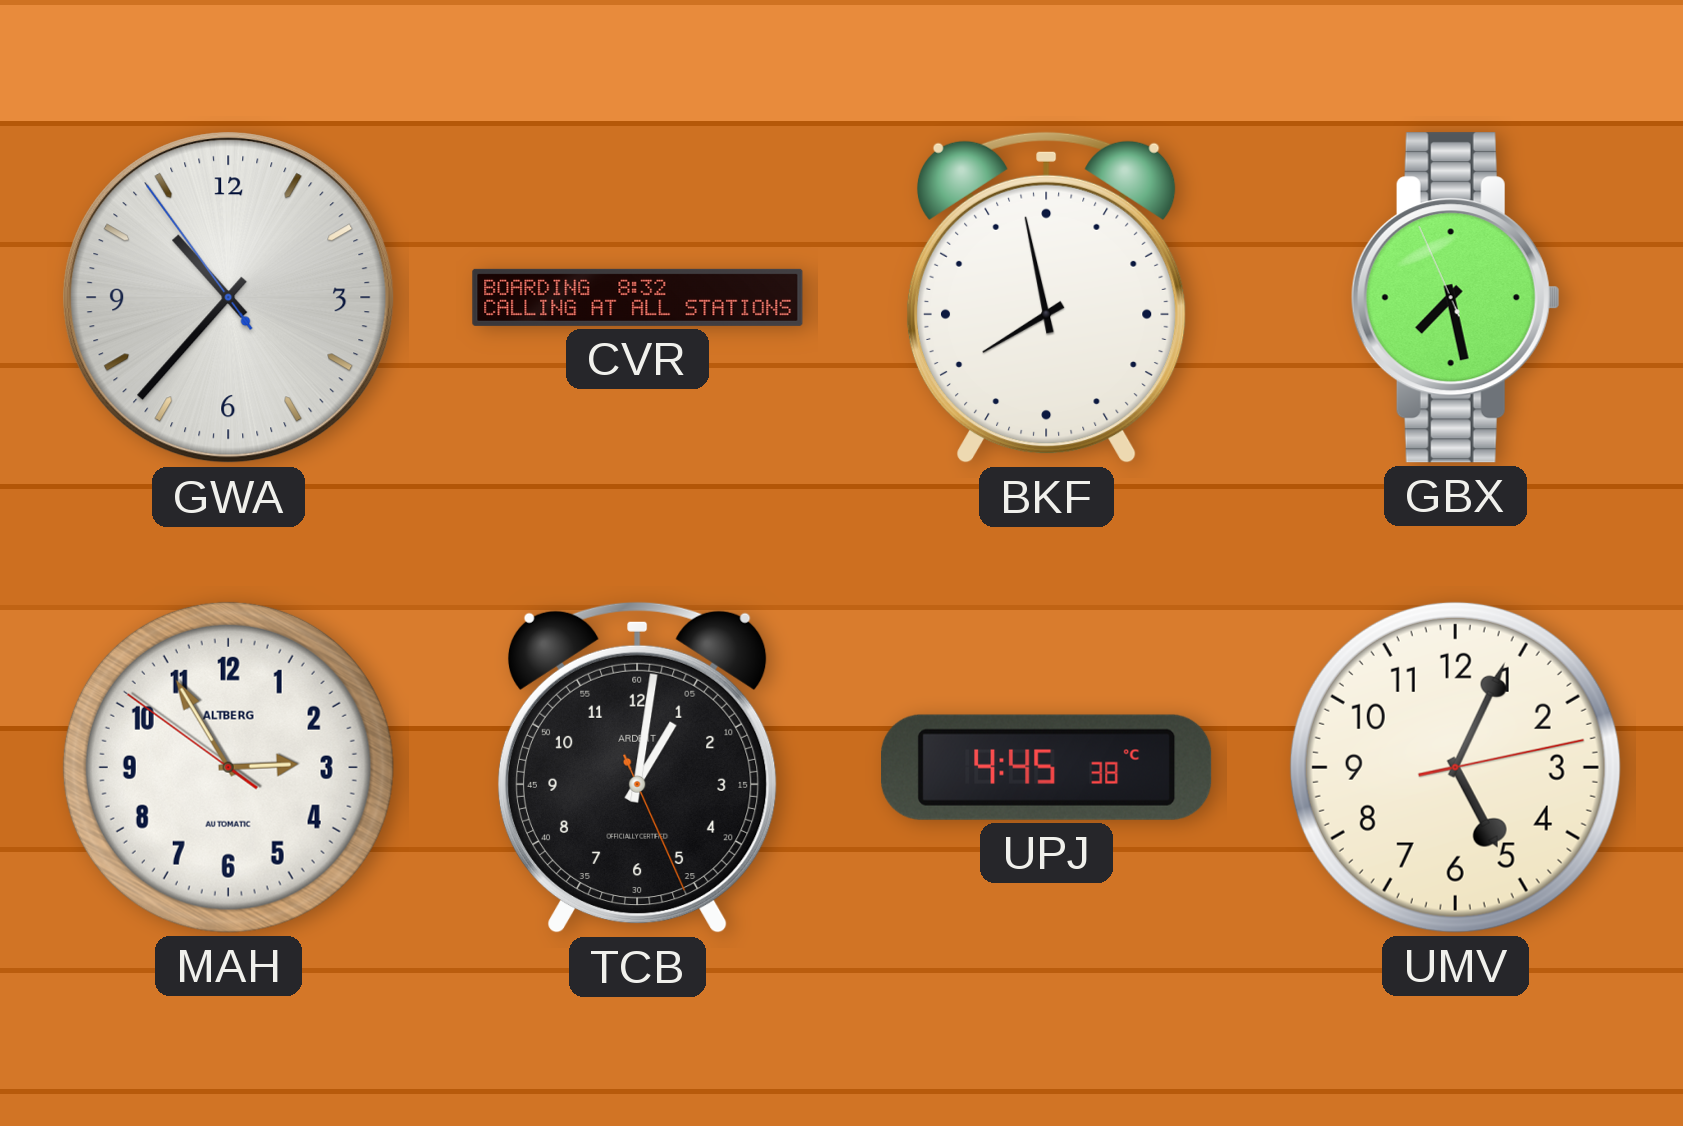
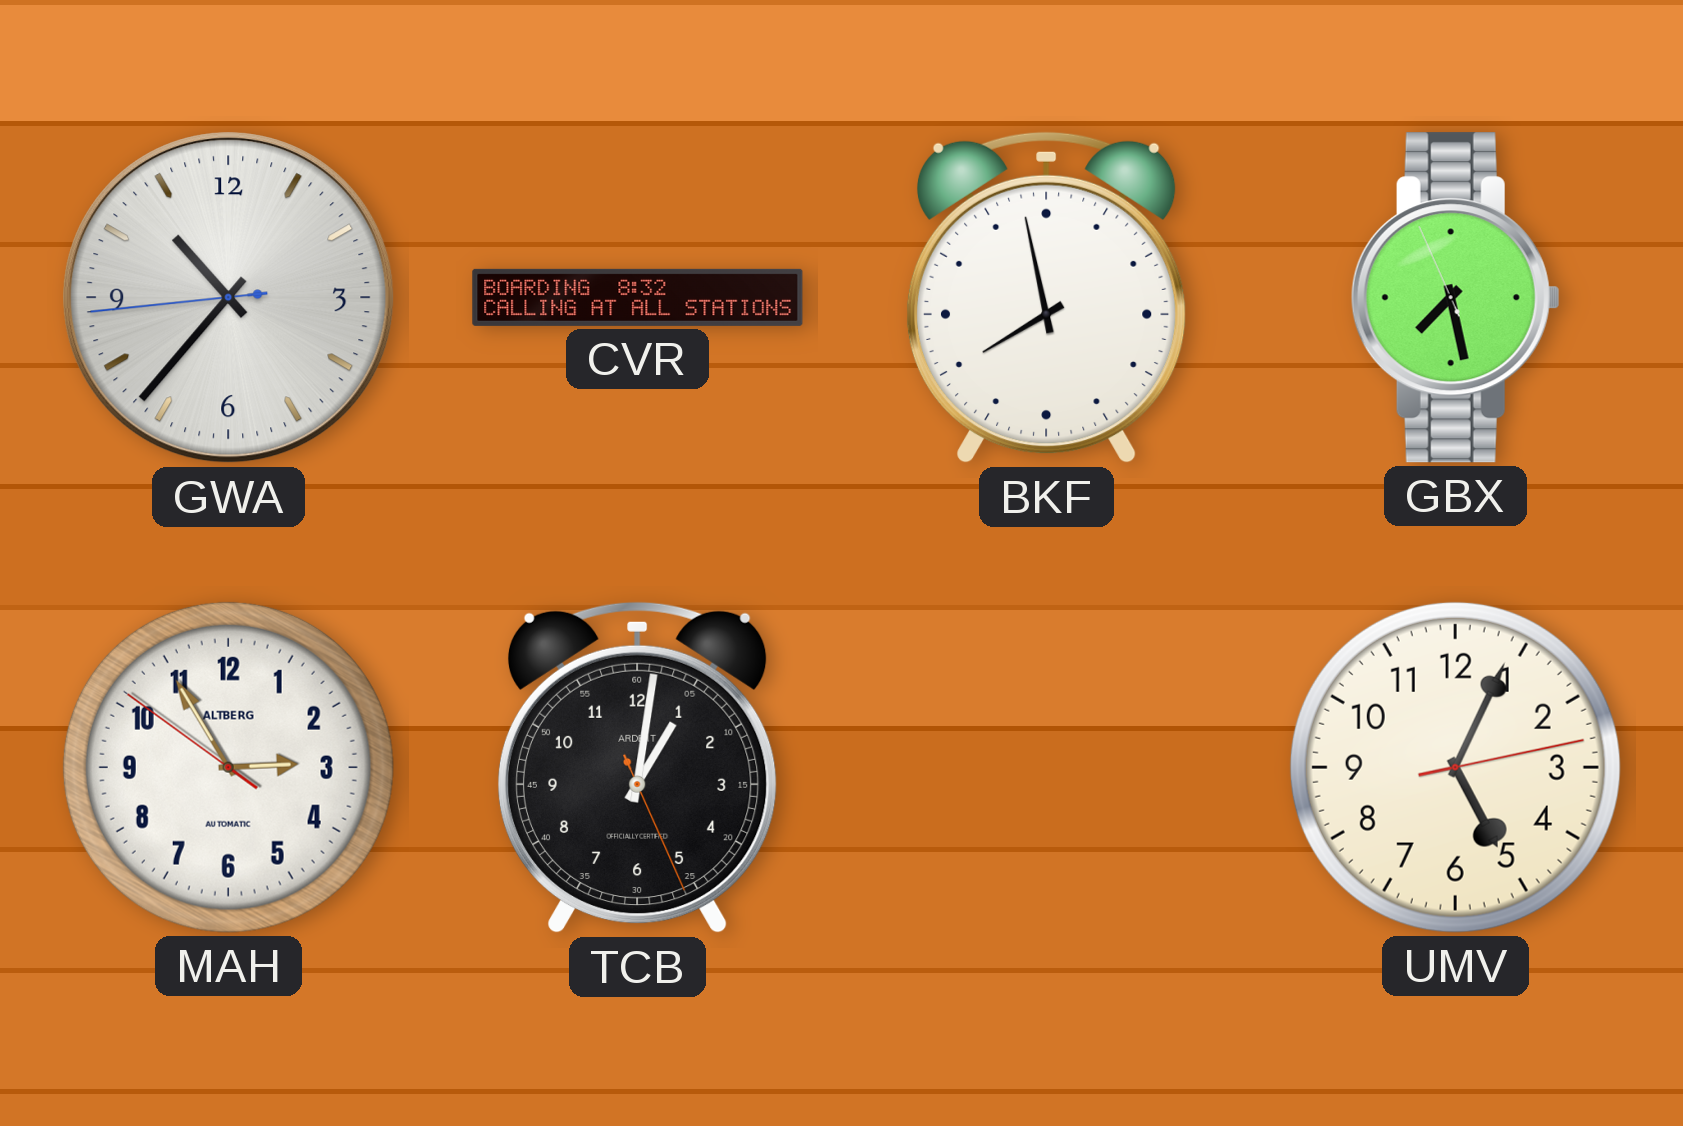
GWA: 10:36:54 -> 10:36:44
UPJ: 4:45 -> none
